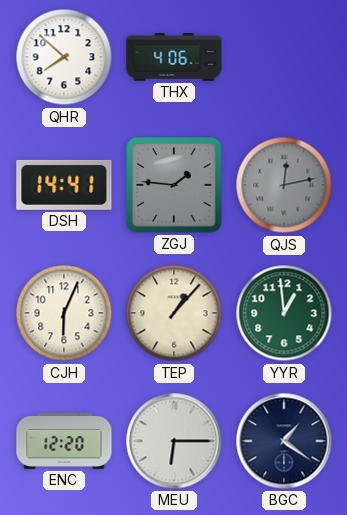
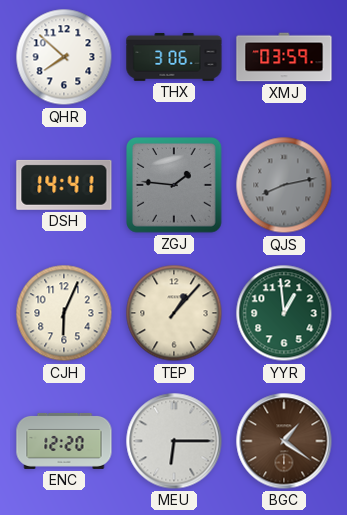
THX: 4:06 -> 3:06
XMJ: none -> 03:59
QJS: 12:13 -> 8:13
BGC dial: navy -> brown
